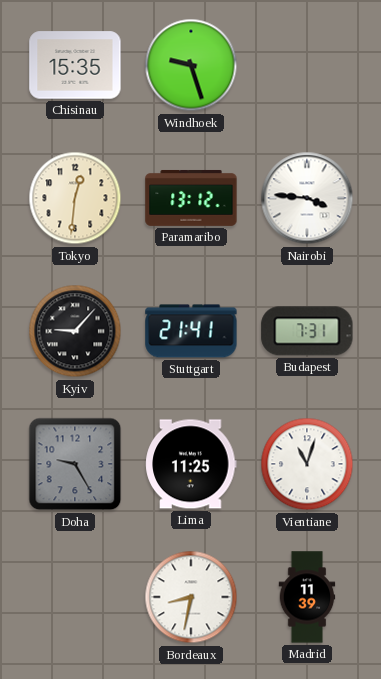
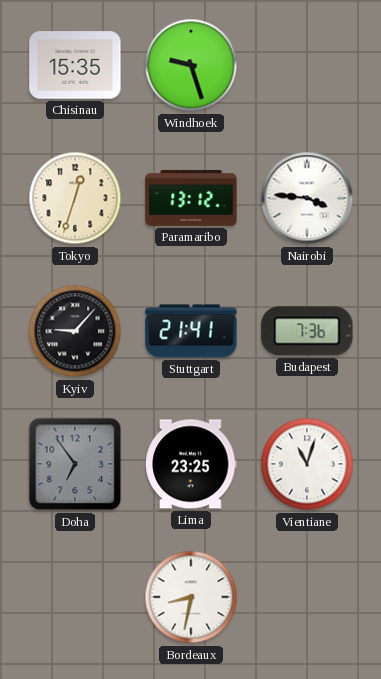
Tokyo: 12:31 -> 12:33
Budapest: 7:31 -> 7:36
Doha: 9:25 -> 6:54
Lima: 11:25 -> 23:25
Madrid: 11:39 -> none
